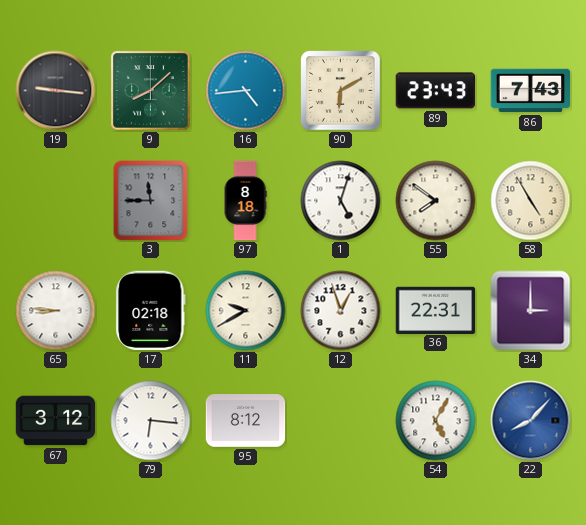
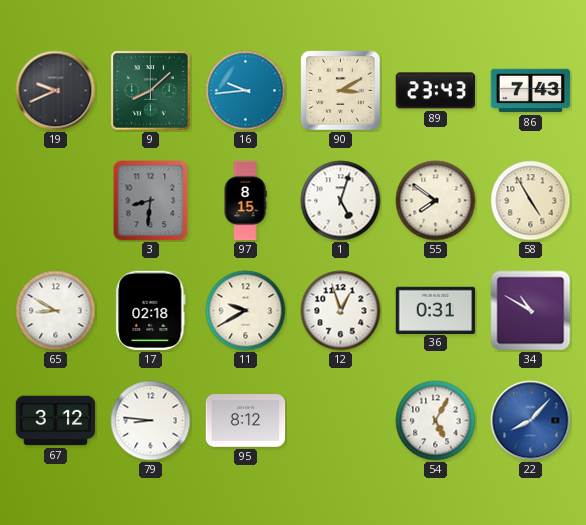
19: 9:16 -> 9:41
16: 4:44 -> 9:44
90: 6:10 -> 3:10
3: 11:45 -> 8:31
97: 8:18 -> 8:15
65: 8:46 -> 8:50
36: 22:31 -> 0:31
34: 3:00 -> 10:50
79: 6:16 -> 8:46
